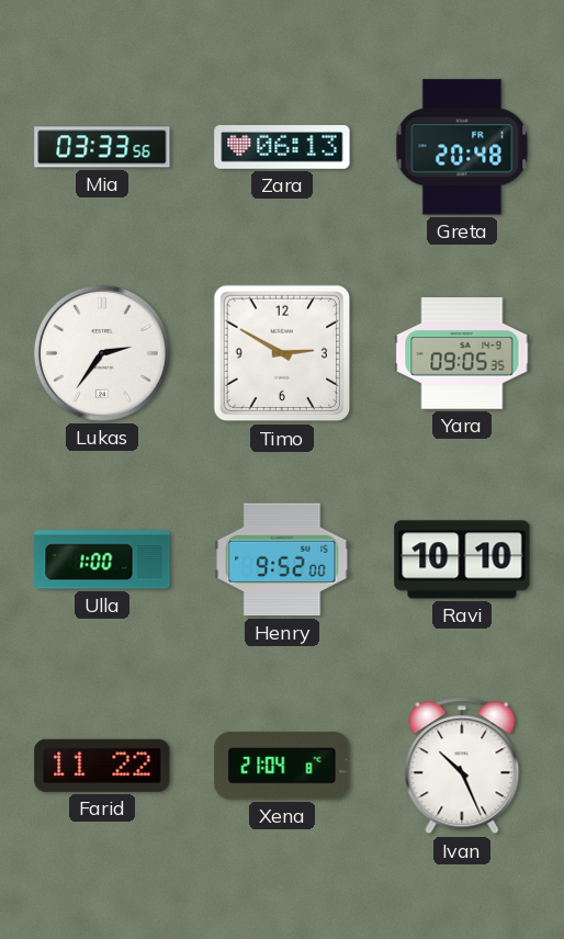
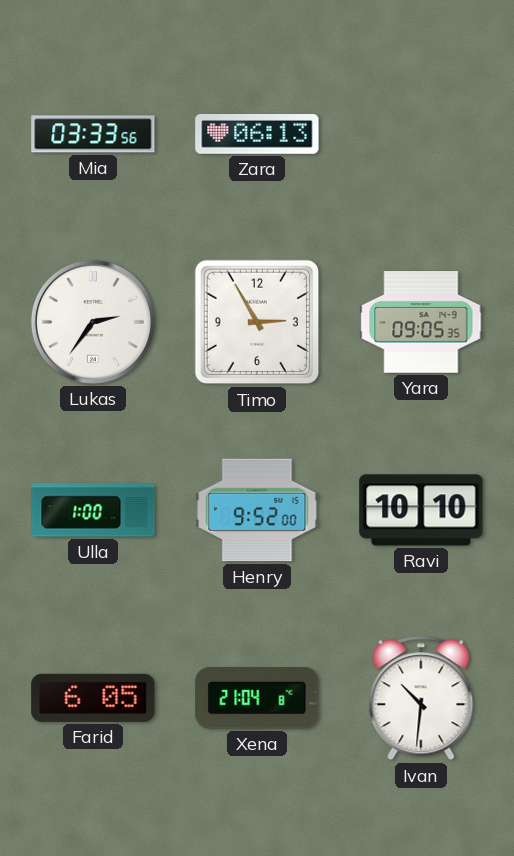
Greta: 20:48 -> none
Timo: 2:50 -> 2:55
Farid: 11:22 -> 6:05
Ivan: 10:26 -> 10:31
